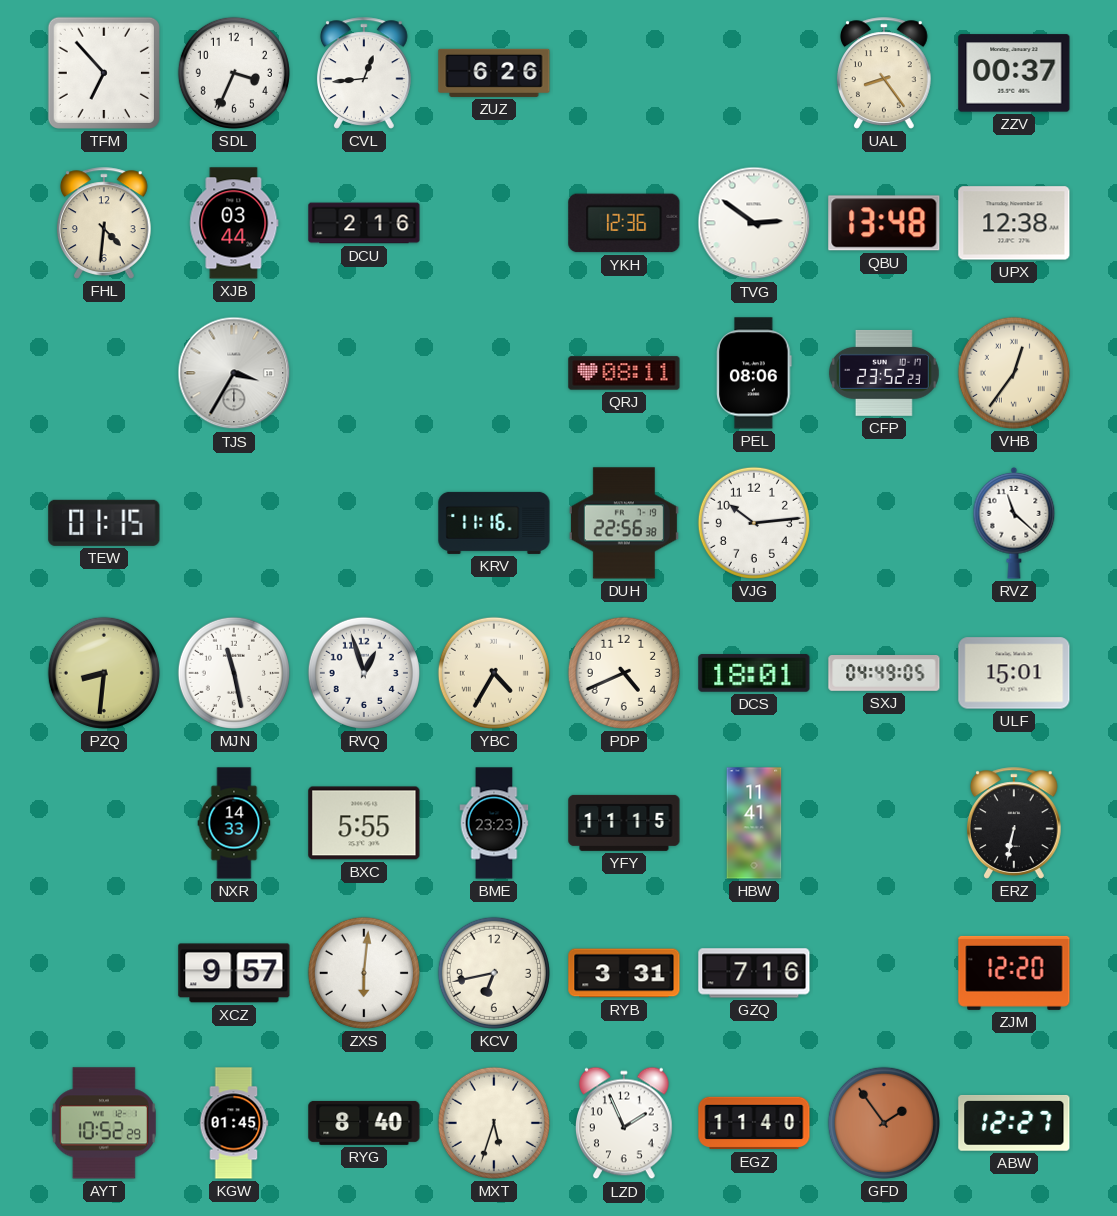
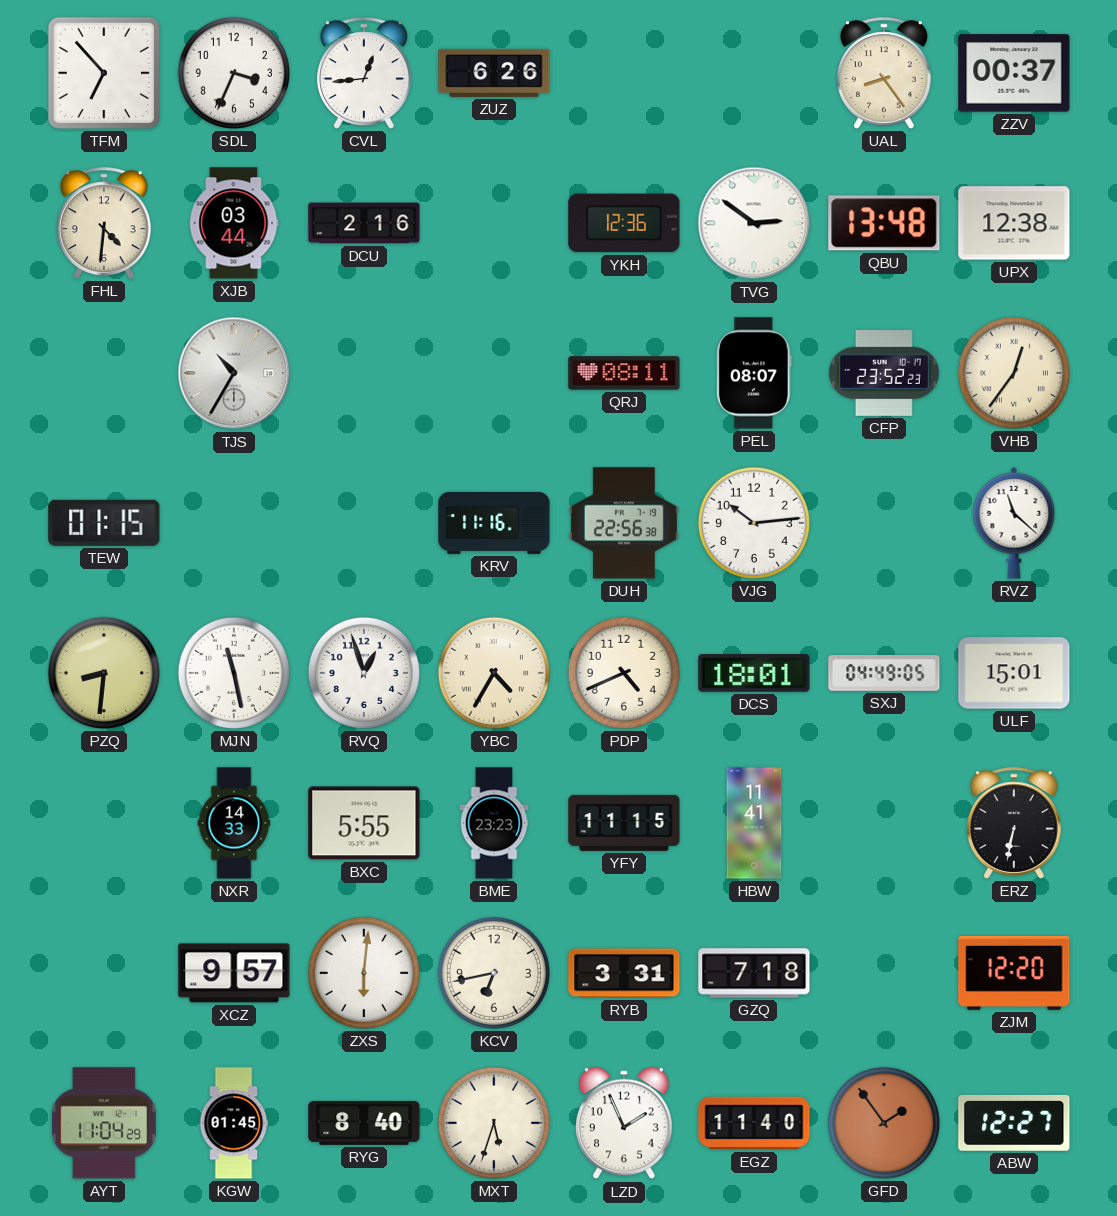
TJS: 3:35 -> 10:35
PEL: 08:06 -> 08:07
GZQ: 7:16 -> 7:18
AYT: 10:52 -> 11:04
